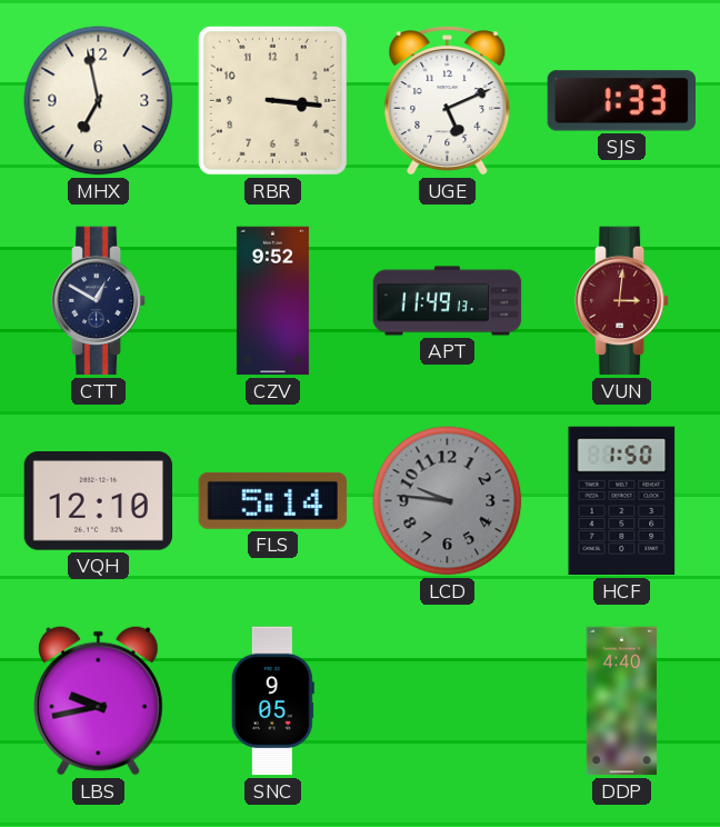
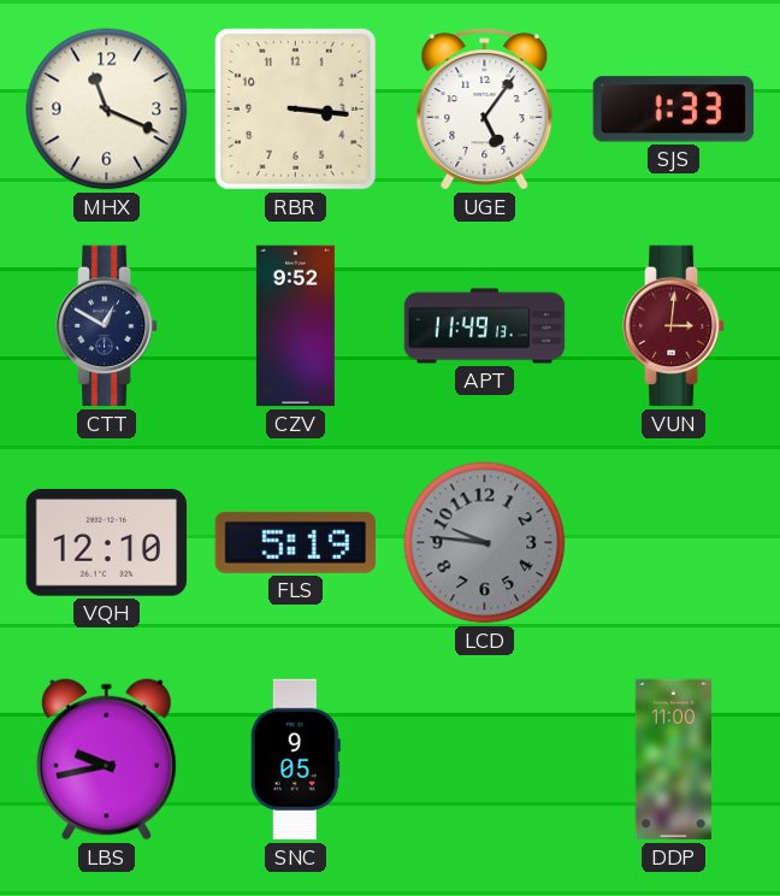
MHX: 6:58 -> 11:19
UGE: 5:11 -> 5:06
FLS: 5:14 -> 5:19
HCF: 1:50 -> none
DDP: 4:40 -> 11:00
